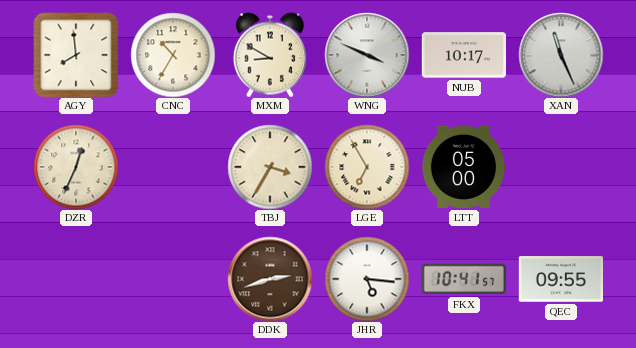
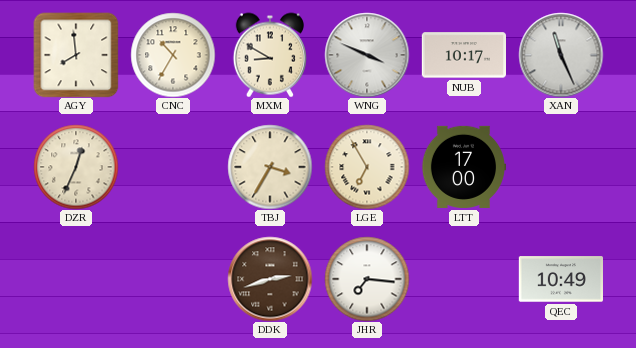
LTT: 05:00 -> 17:00
JHR: 5:16 -> 7:16
FKX: 10:41 -> none
QEC: 09:55 -> 10:49
